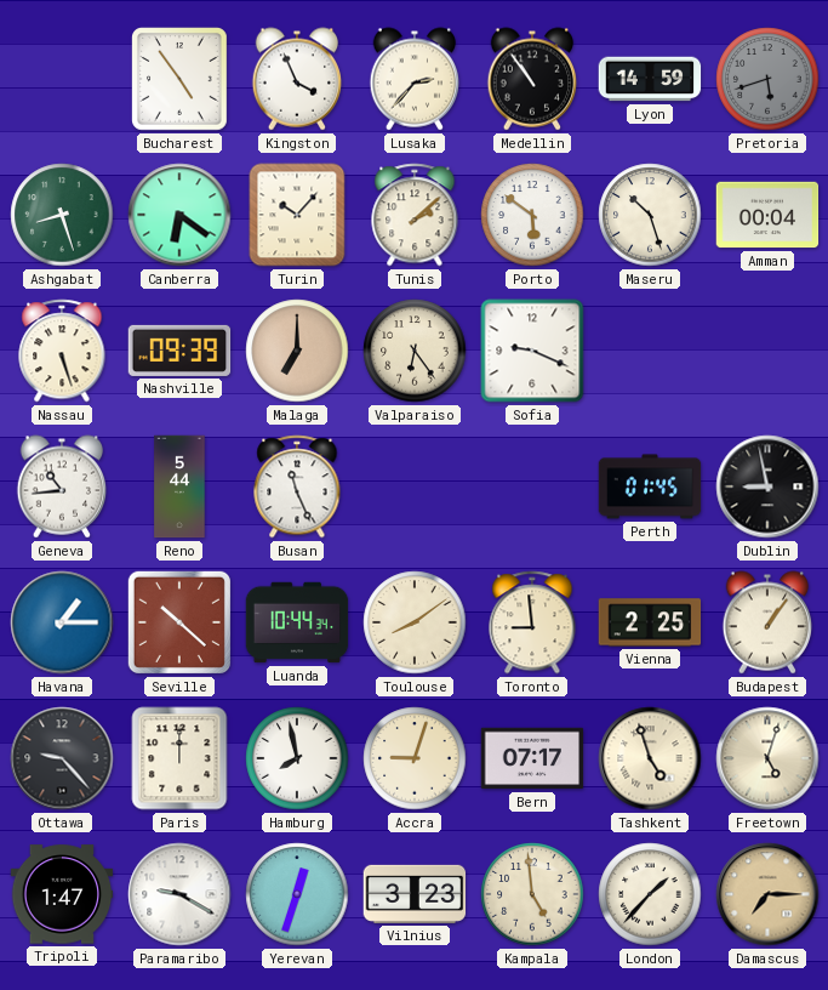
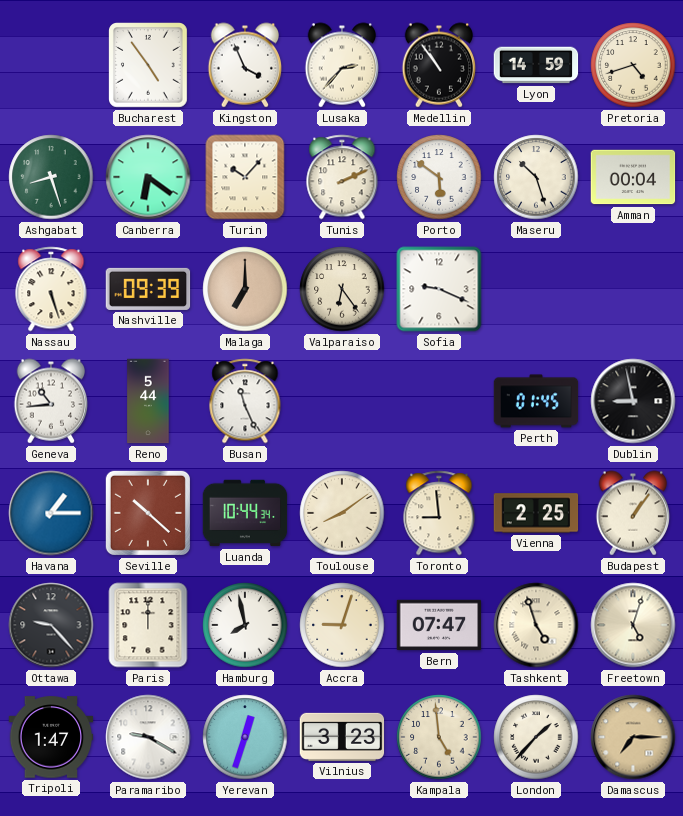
Pretoria: 5:42 -> 4:42
Pretoria dial: grey -> cream
Tunis: 2:08 -> 2:11
Bern: 07:17 -> 07:47
